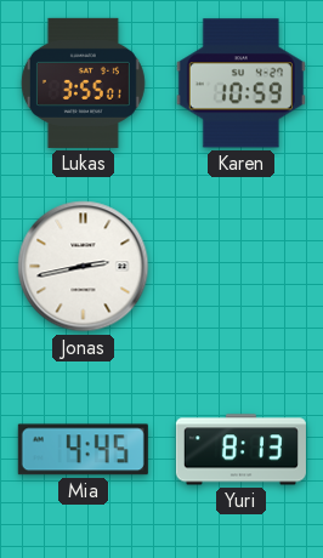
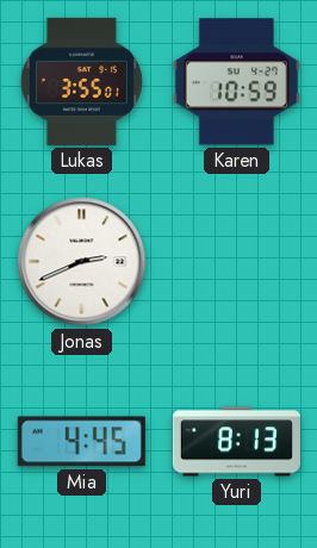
Jonas: 2:43 -> 2:41
